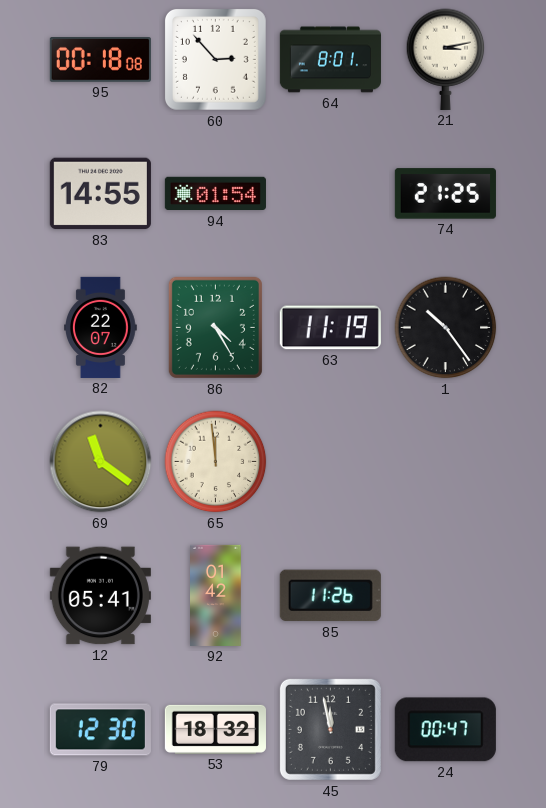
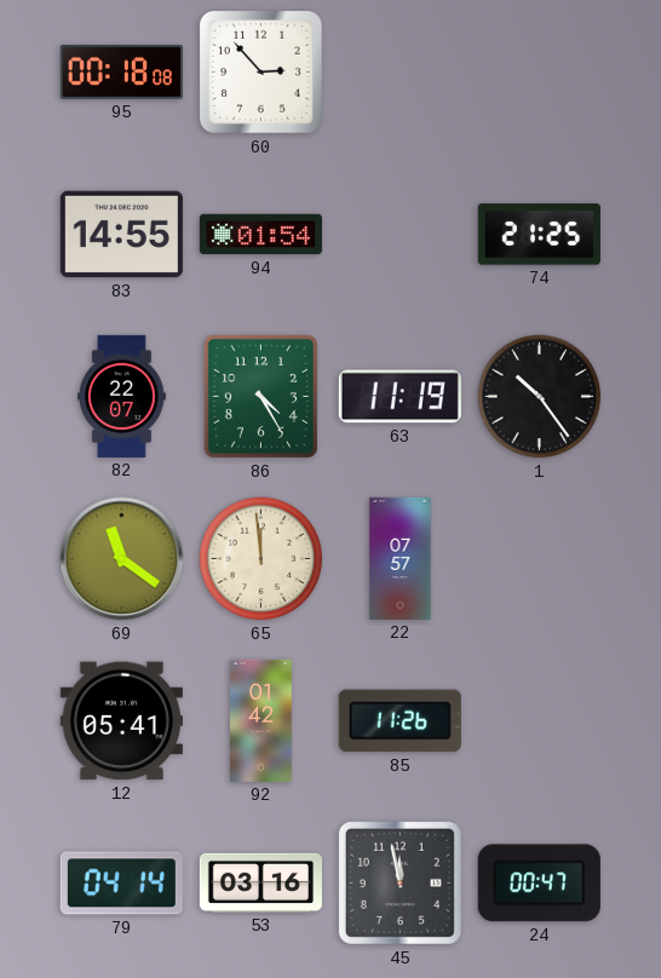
64: 8:01 -> none
21: 3:13 -> none
22: none -> 07:57
79: 12:30 -> 04:14
53: 18:32 -> 03:16
